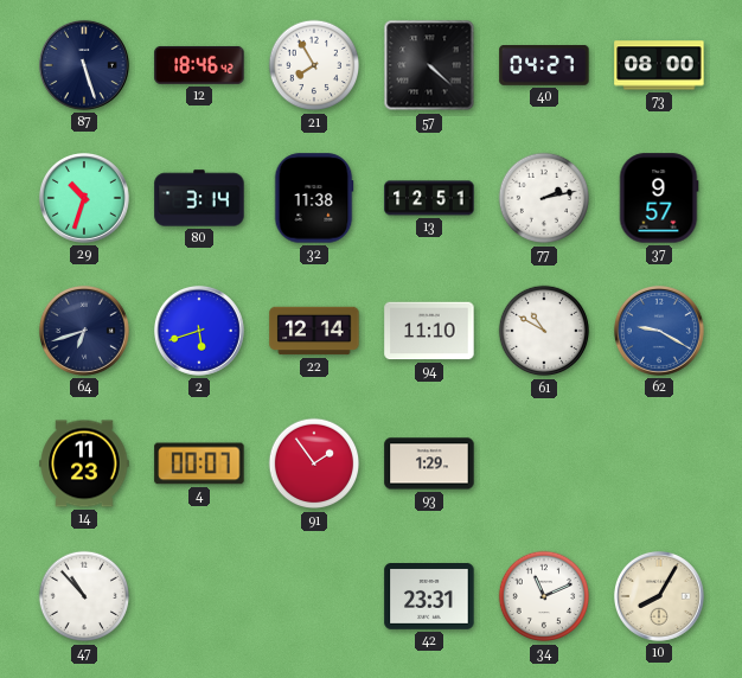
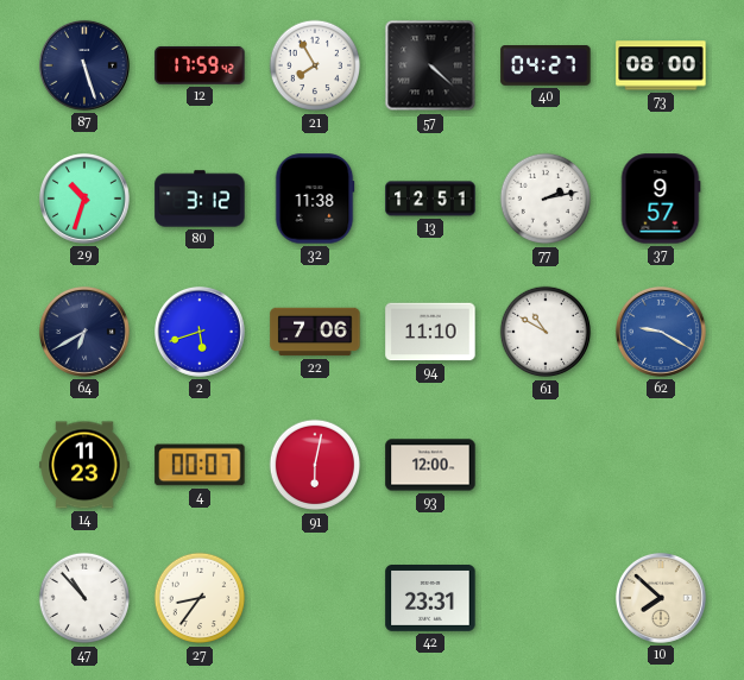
12: 18:46 -> 17:59
80: 3:14 -> 3:12
64: 6:42 -> 6:40
22: 12:14 -> 7:06
91: 1:54 -> 6:02
93: 1:29 -> 12:00
27: none -> 8:36
34: 11:11 -> none
10: 8:05 -> 7:52
